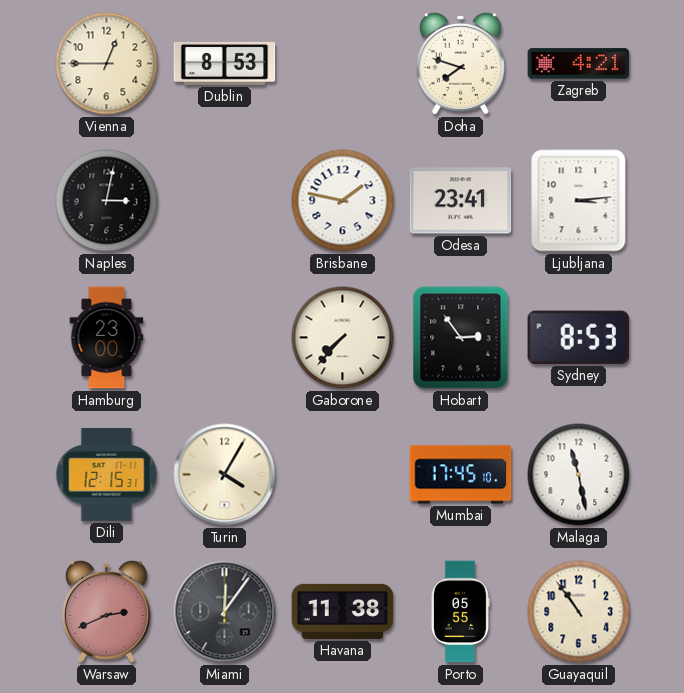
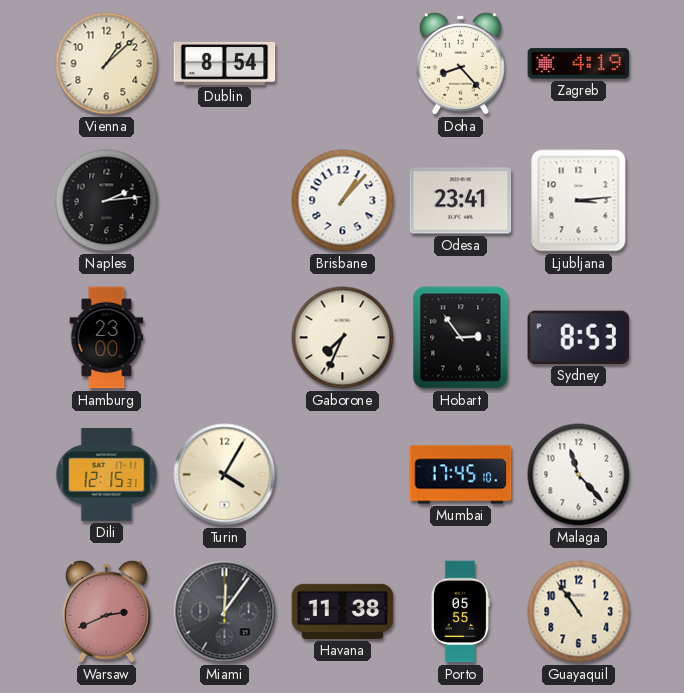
Vienna: 12:45 -> 1:08
Dublin: 8:53 -> 8:54
Doha: 7:48 -> 8:23
Zagreb: 4:21 -> 4:19
Naples: 3:02 -> 2:14
Brisbane: 1:47 -> 1:07
Gaborone: 7:37 -> 7:34
Malaga: 11:28 -> 11:23
